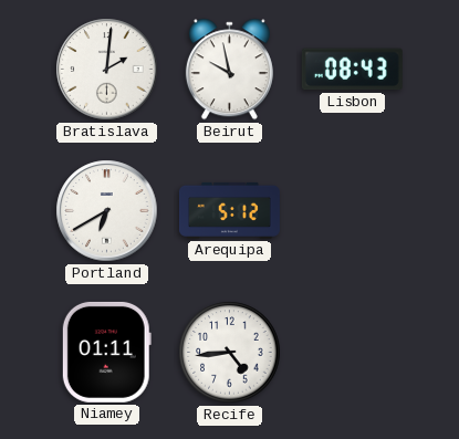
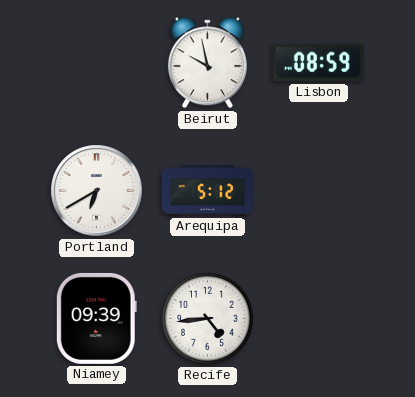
Bratislava: 2:01 -> none
Lisbon: 08:43 -> 08:59
Niamey: 01:11 -> 09:39
